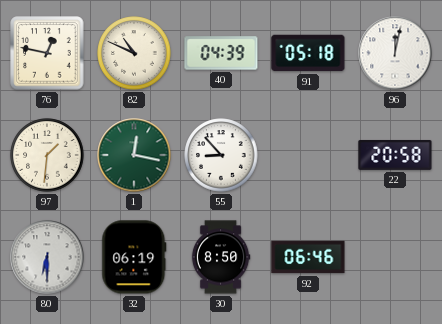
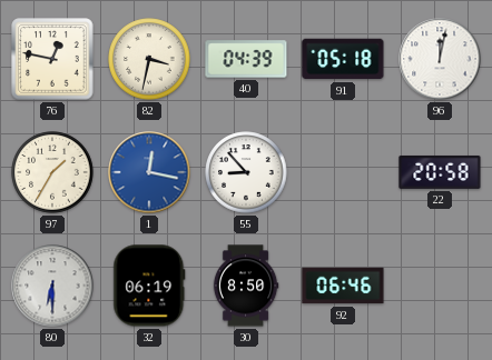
82: 10:49 -> 3:32
97: 1:31 -> 1:35
1 dial: green -> blue
